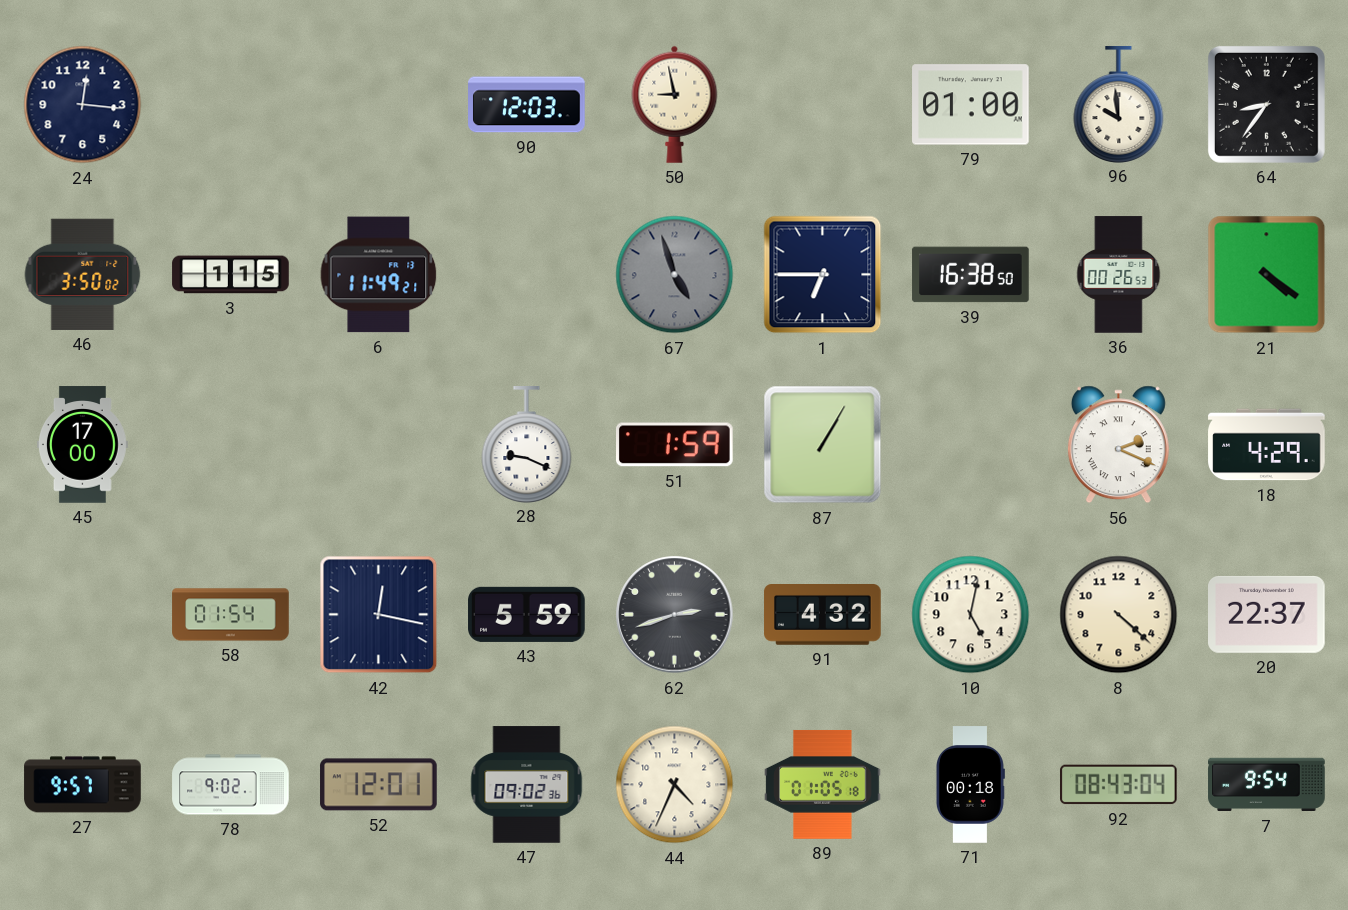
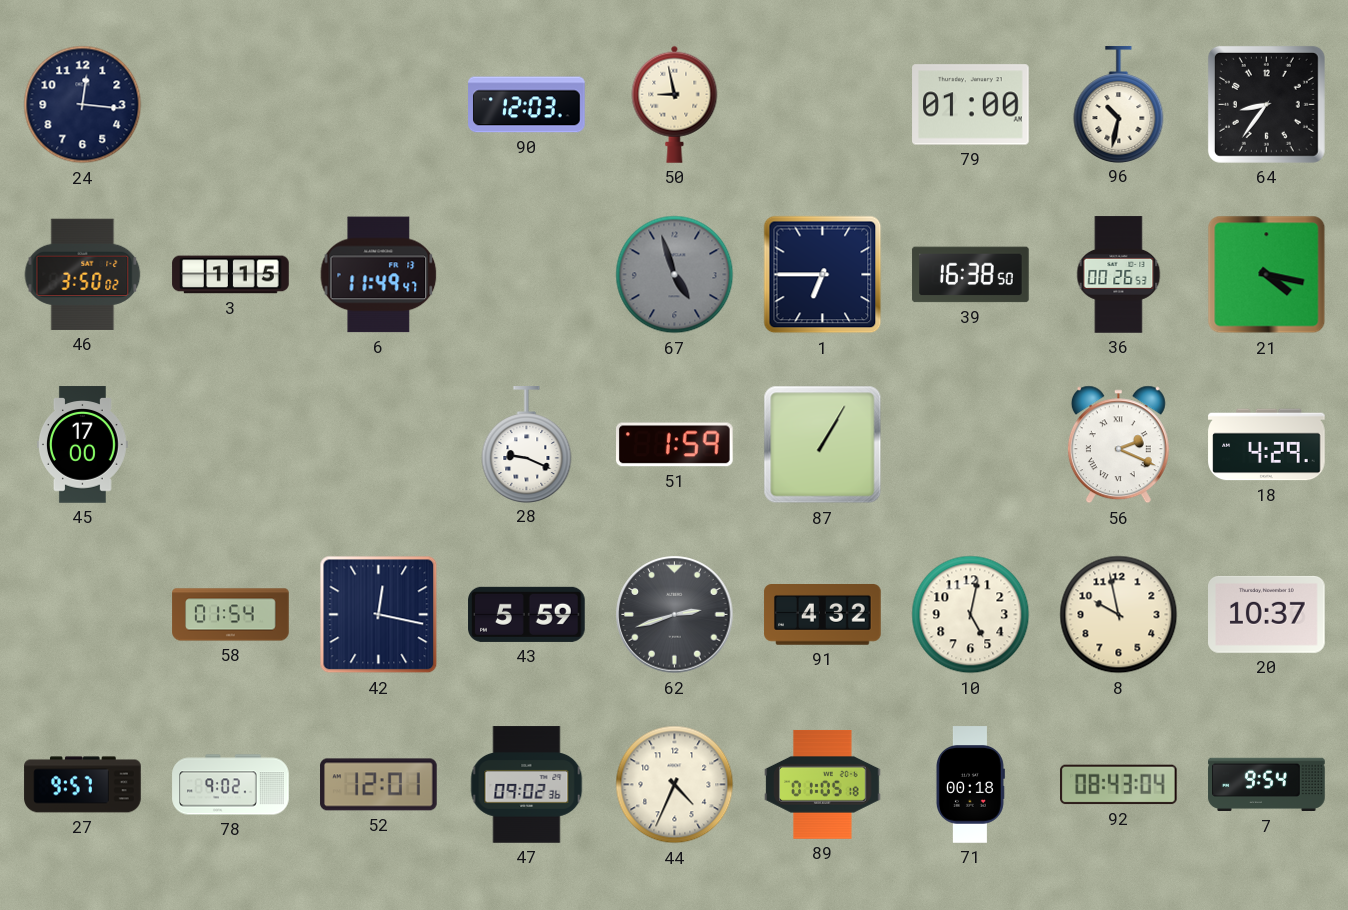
96: 9:59 -> 10:32
6: 11:49:21 -> 11:49:47
21: 4:21 -> 4:17
8: 4:22 -> 9:58
20: 22:37 -> 10:37
